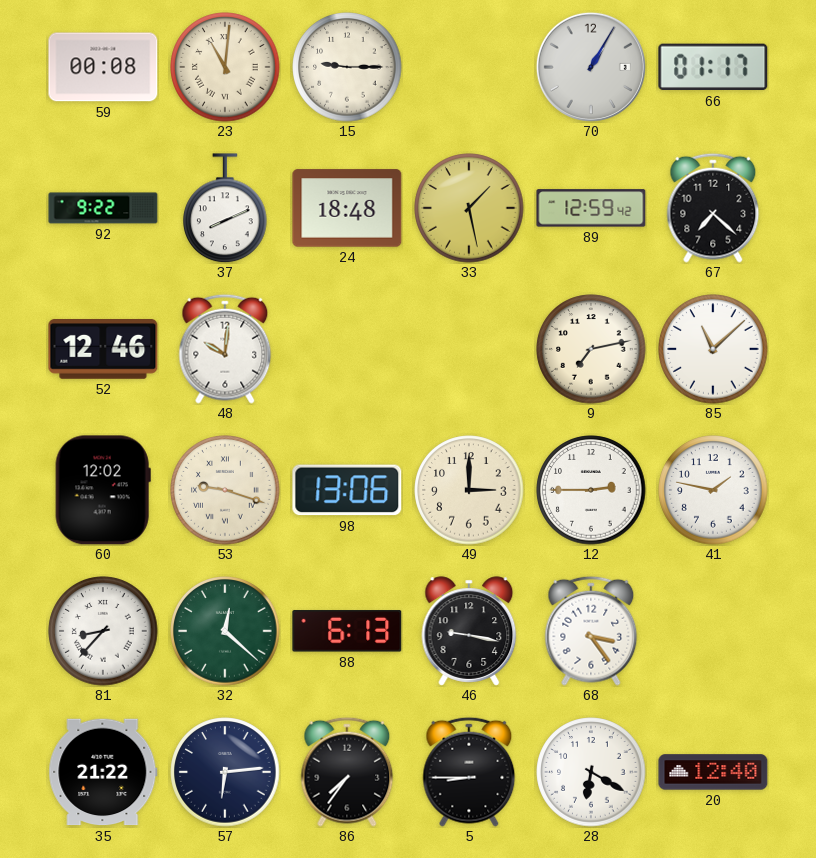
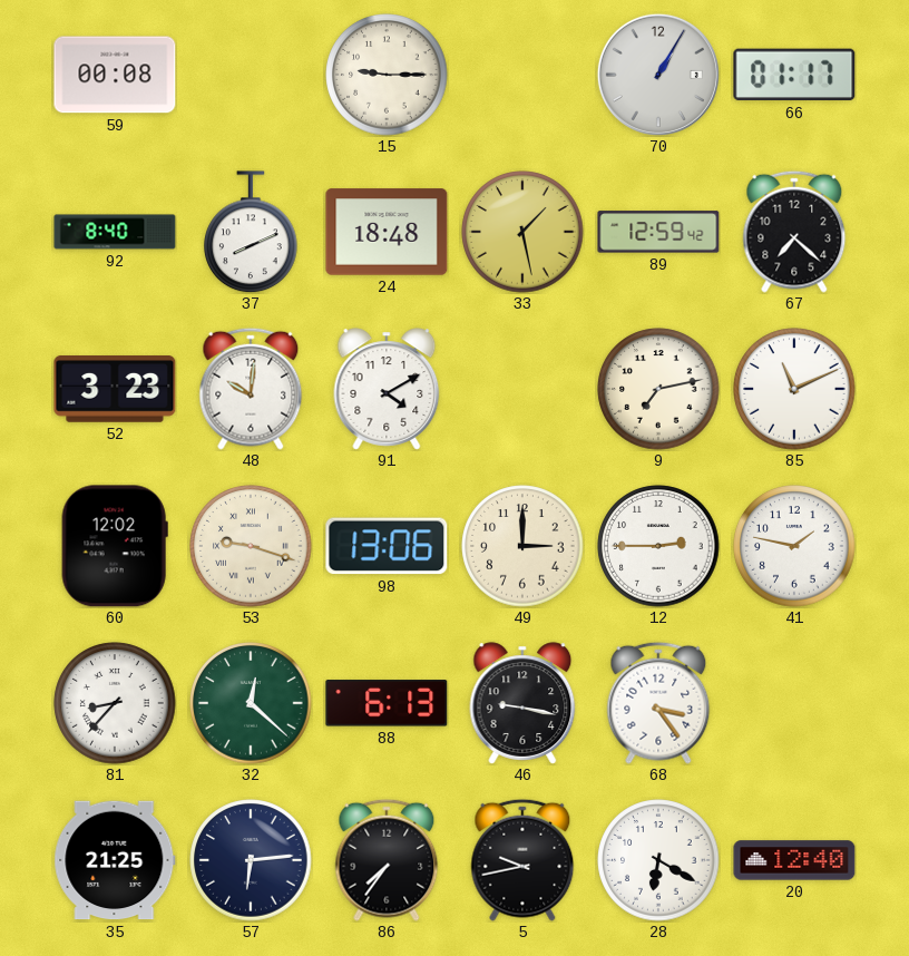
23: 11:01 -> none
92: 9:22 -> 8:40
52: 12:46 -> 3:23
91: none -> 4:10
85: 11:08 -> 11:11
35: 21:22 -> 21:25
5: 8:45 -> 9:43
